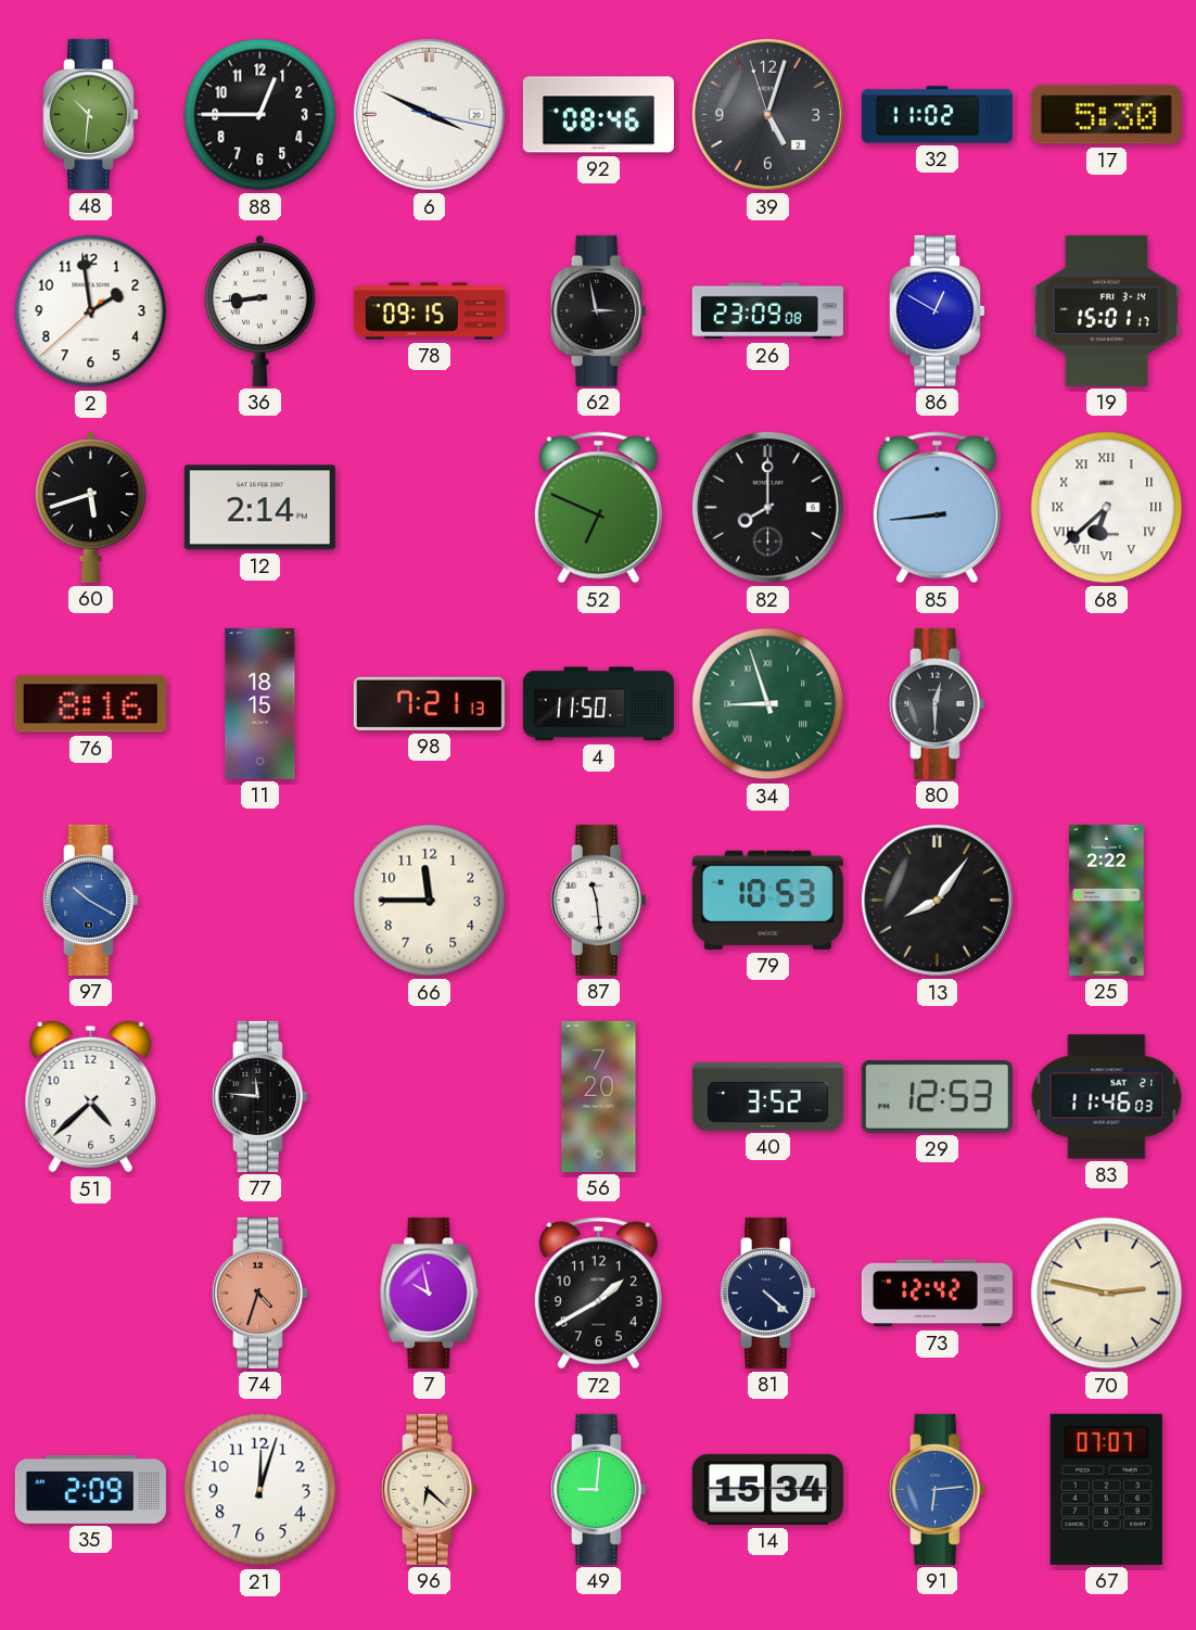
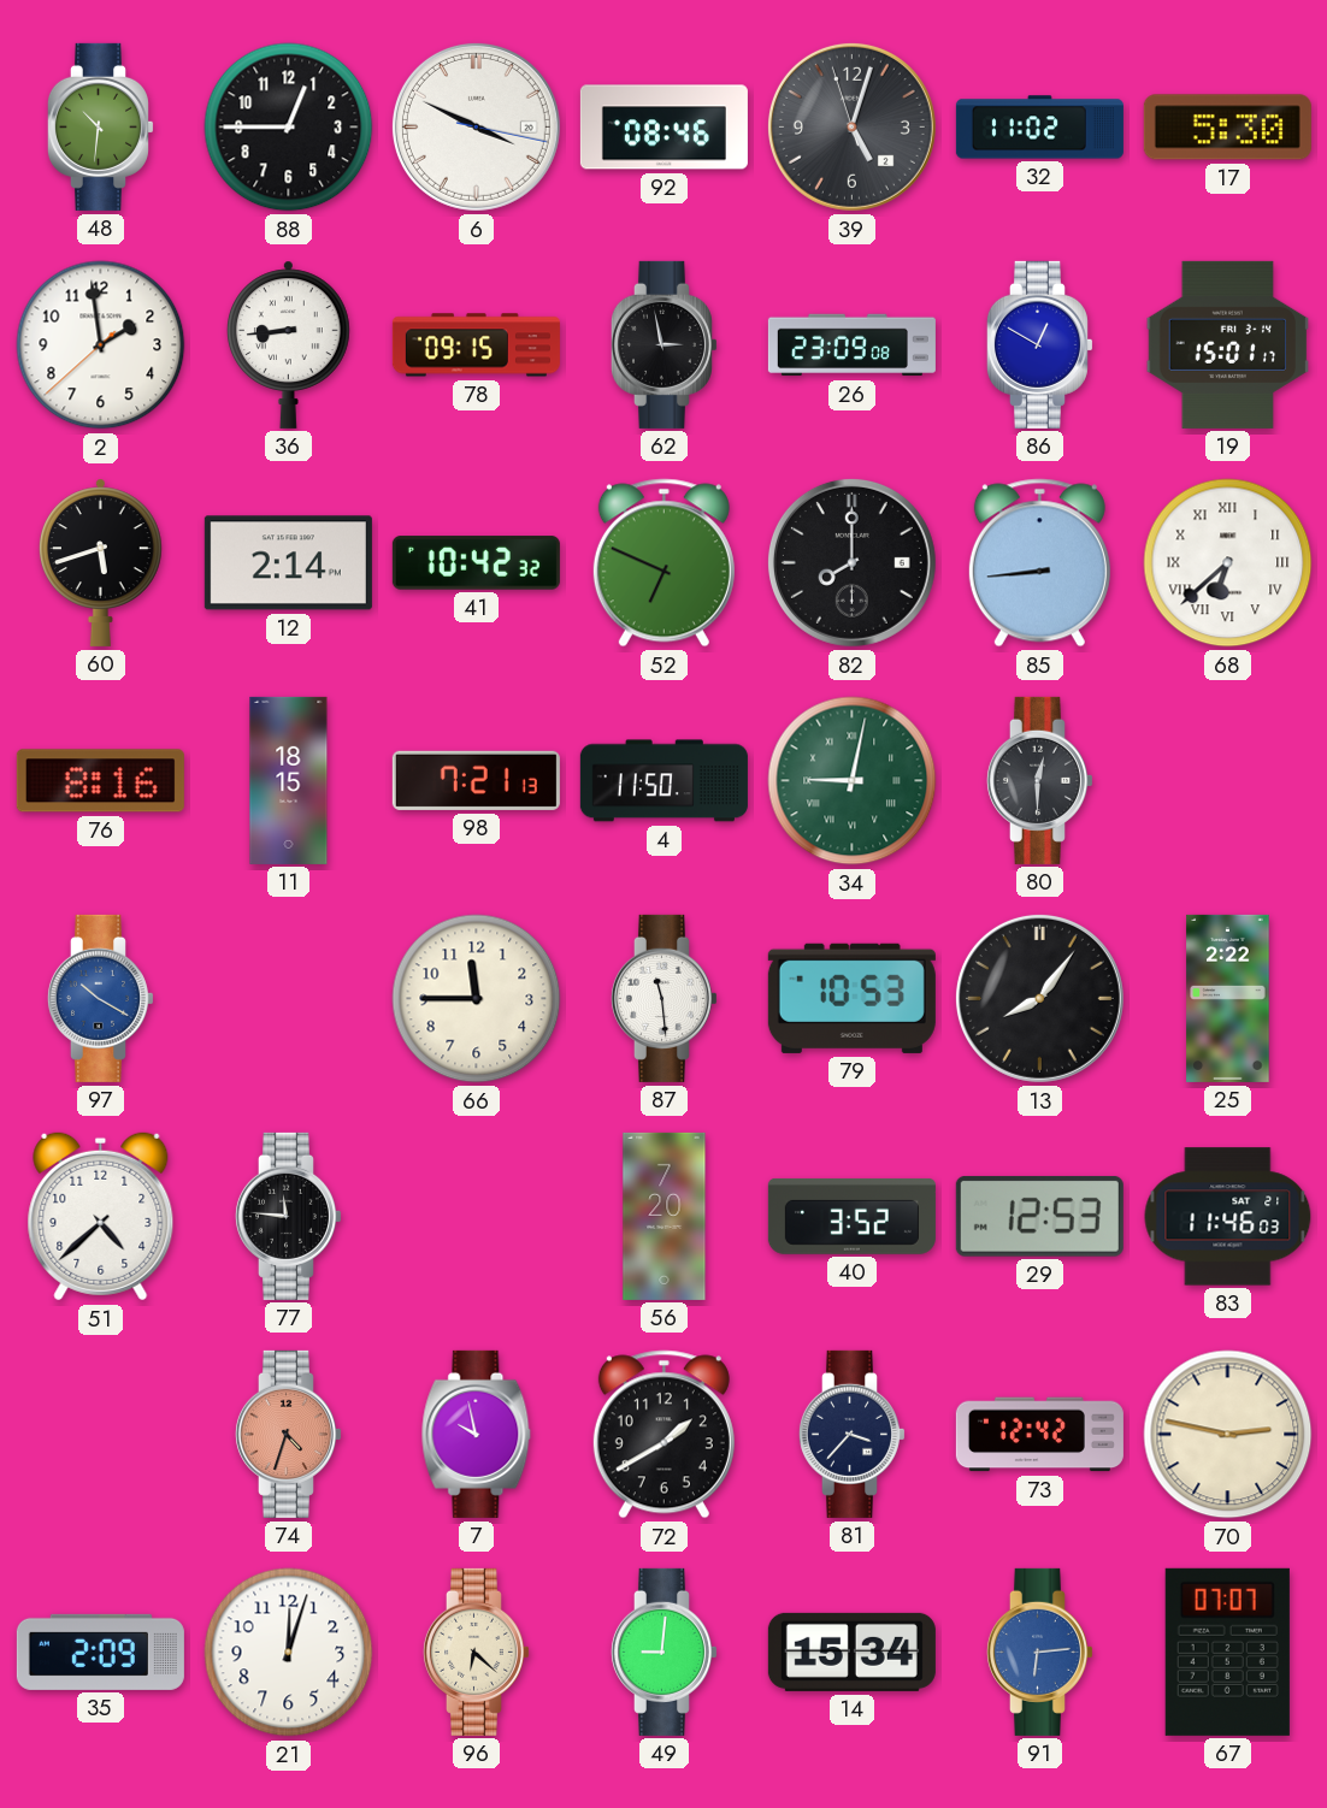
41: none -> 10:42
34: 8:57 -> 9:02
81: 4:22 -> 3:37
